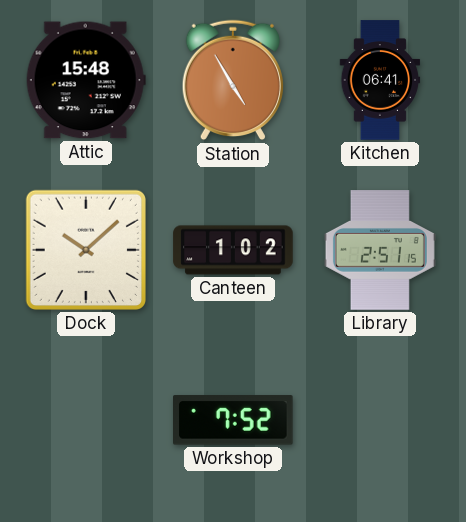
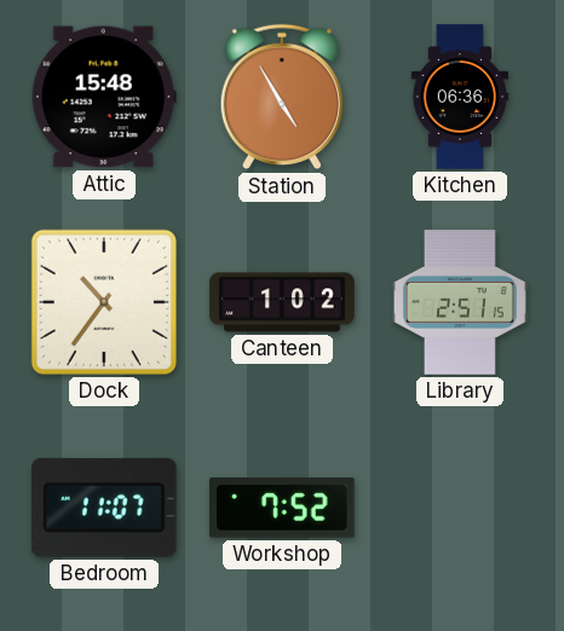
Kitchen: 06:41 -> 06:36
Dock: 10:08 -> 10:36
Bedroom: none -> 11:07
